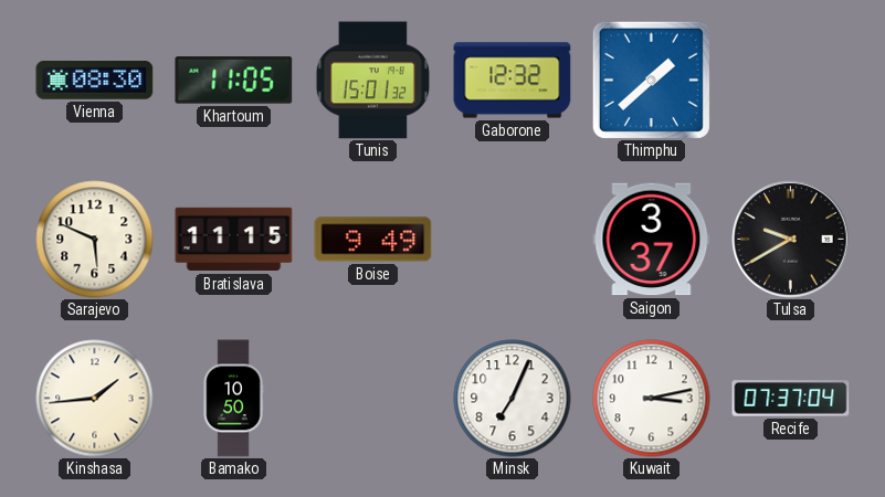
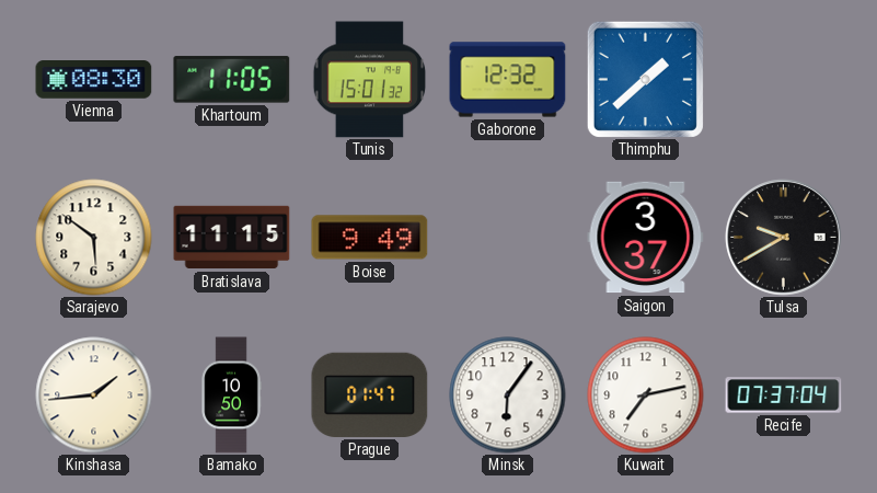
Sarajevo: 5:49 -> 5:51
Prague: none -> 01:47
Minsk: 7:04 -> 6:06
Kuwait: 3:13 -> 7:13
